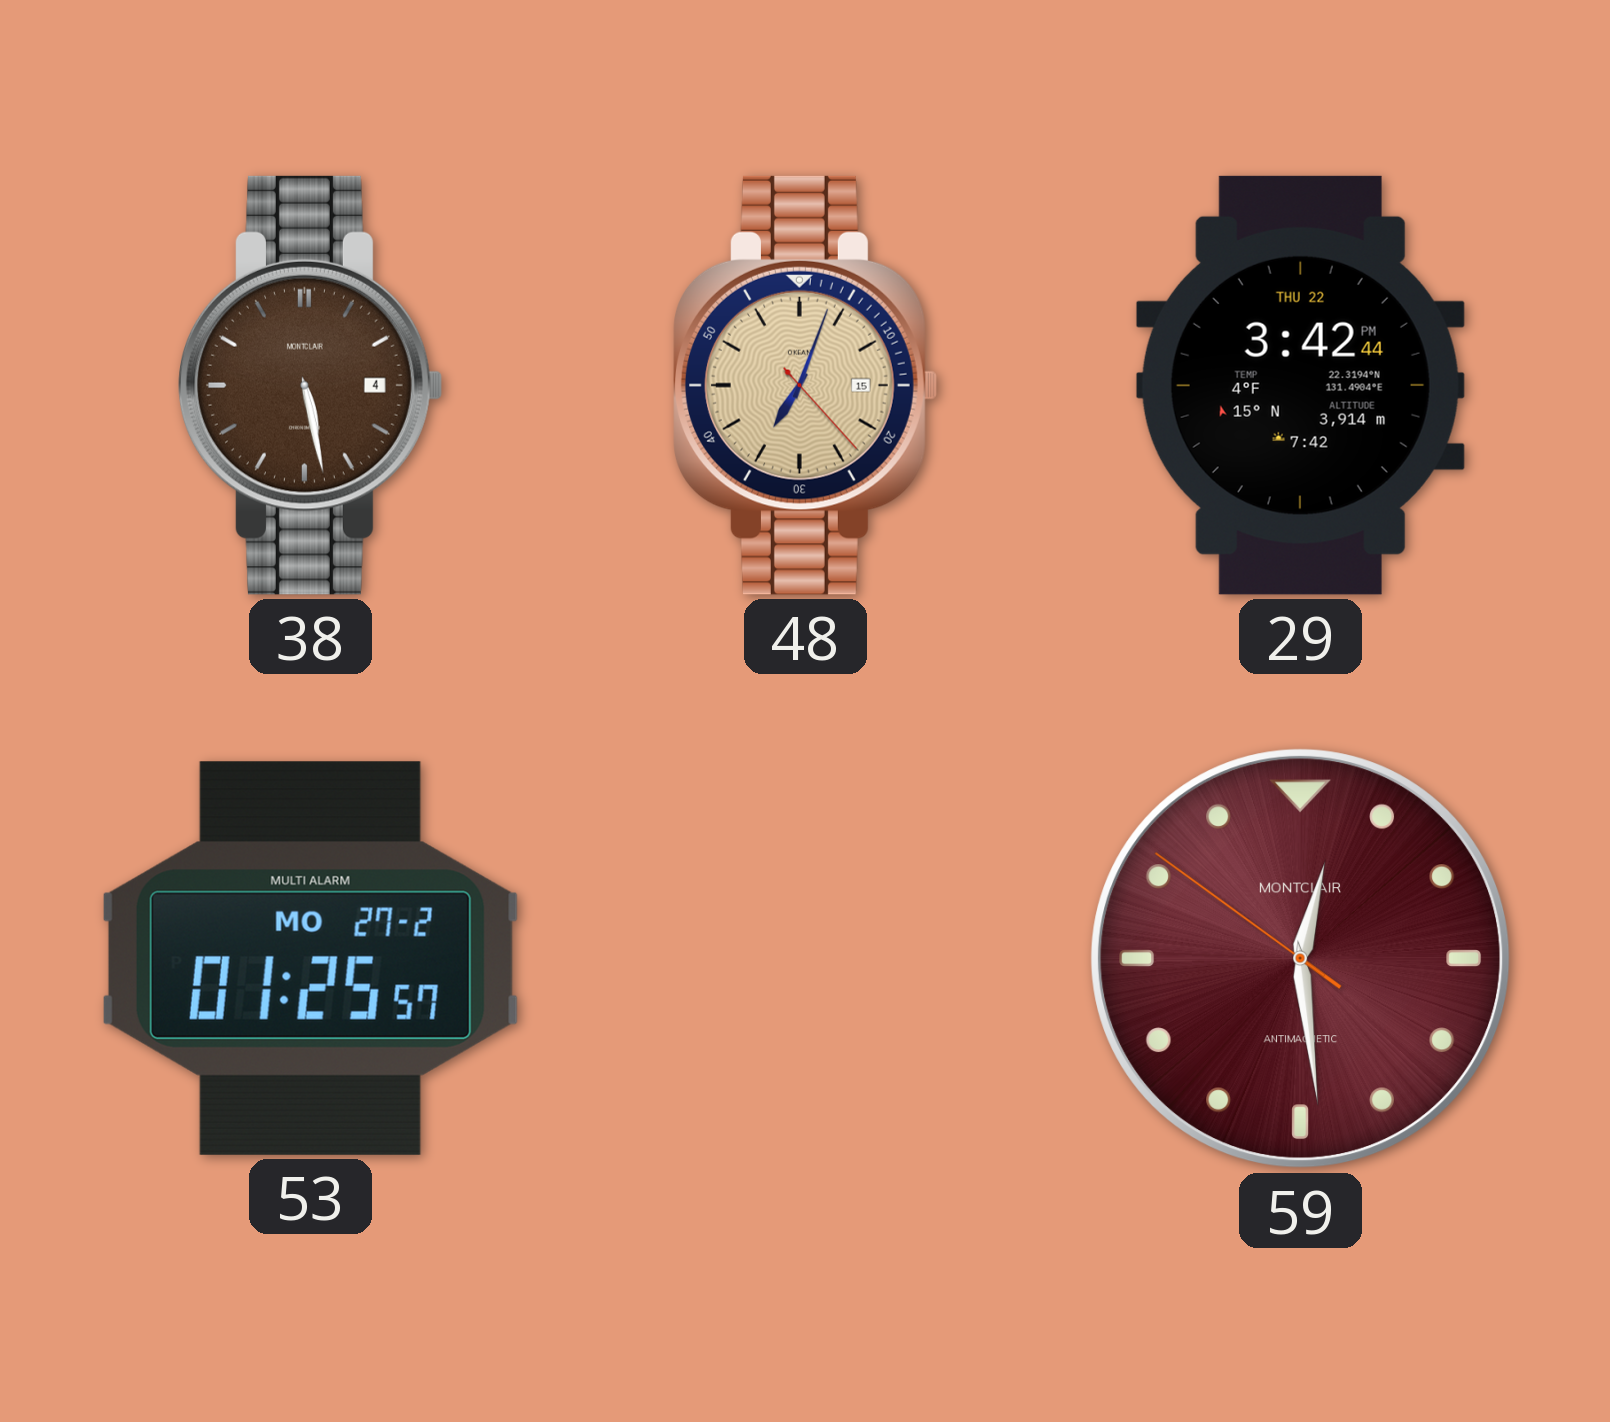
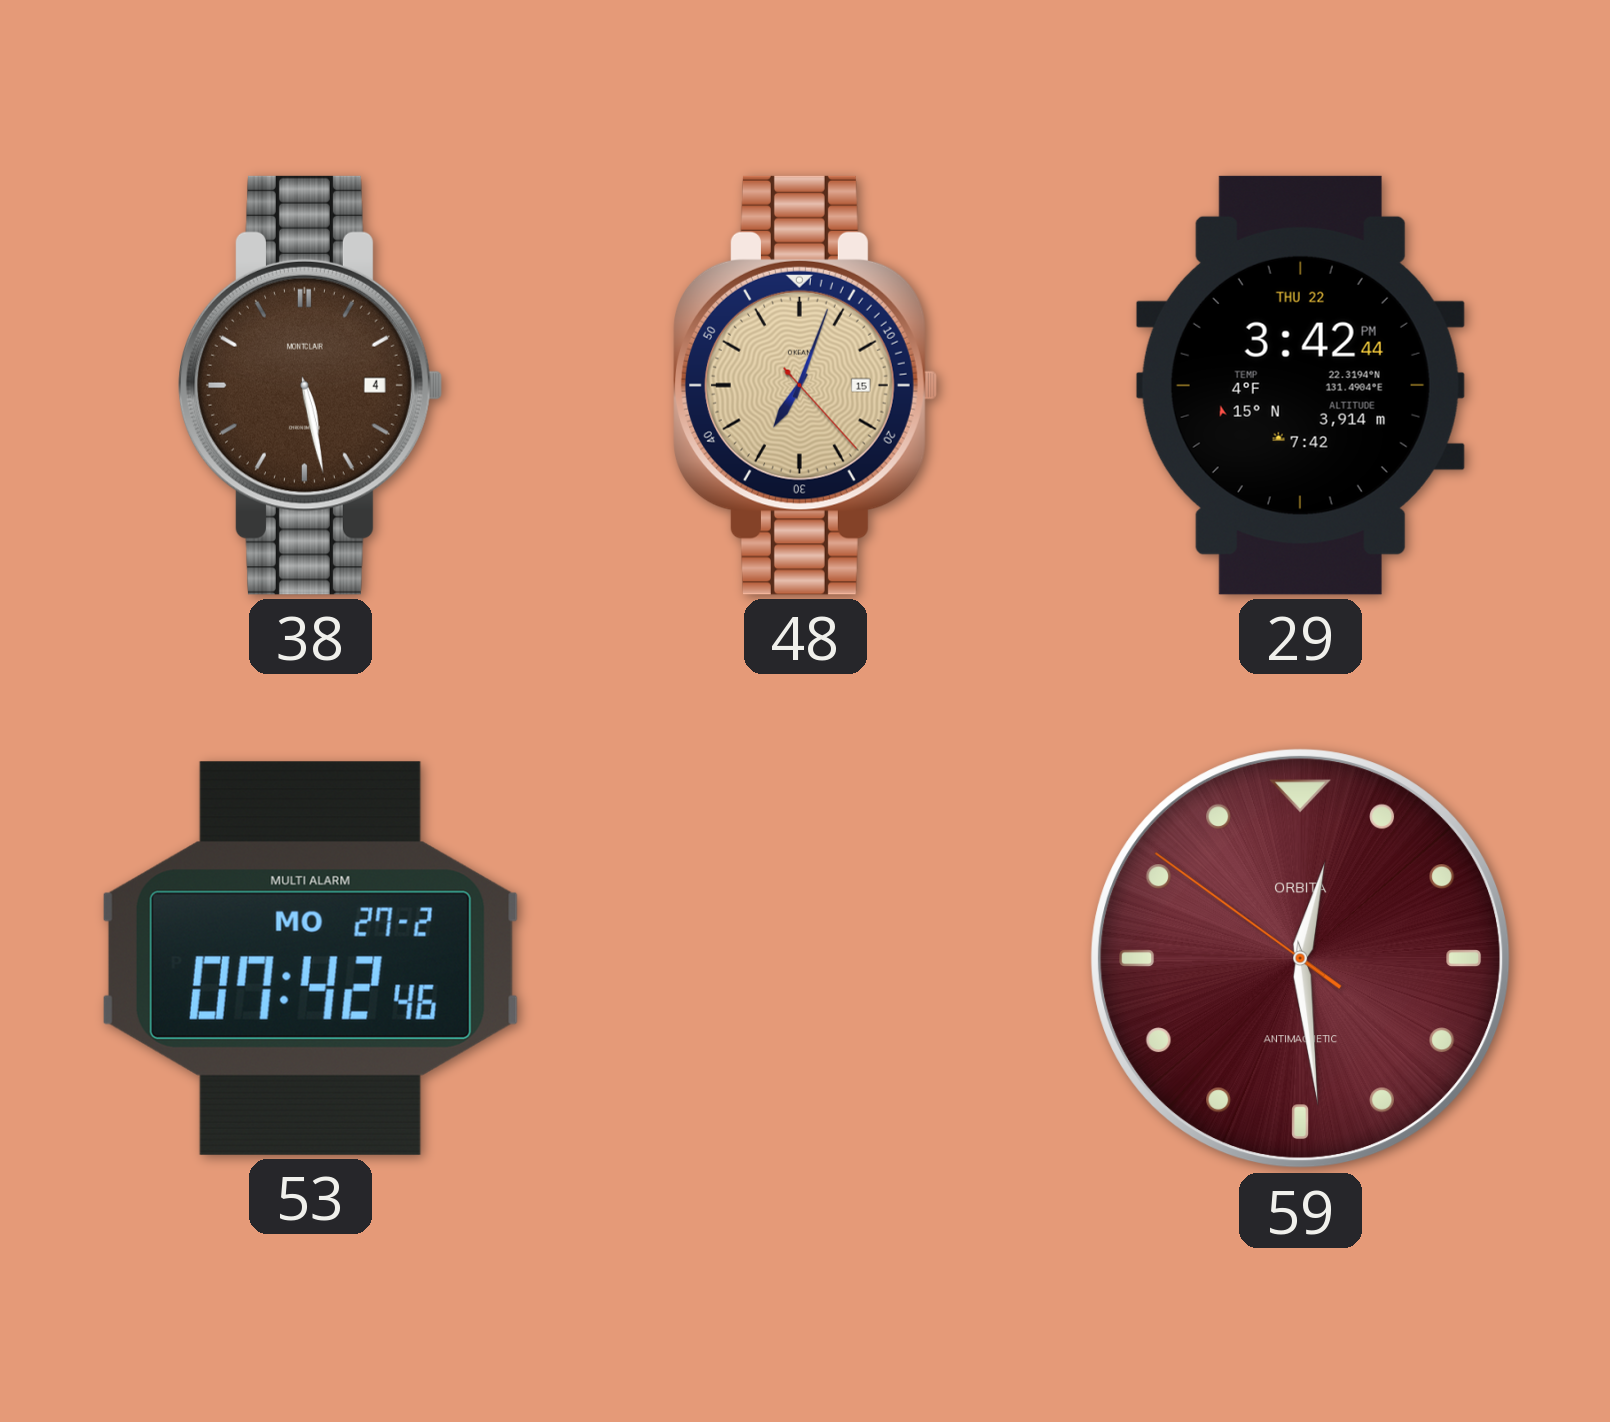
53: 01:25 -> 07:42
59 brand: MONTCLAIR -> ORBITA
